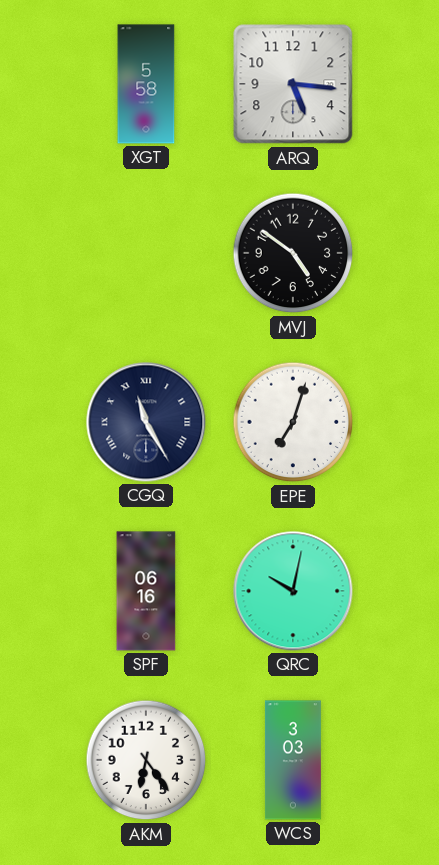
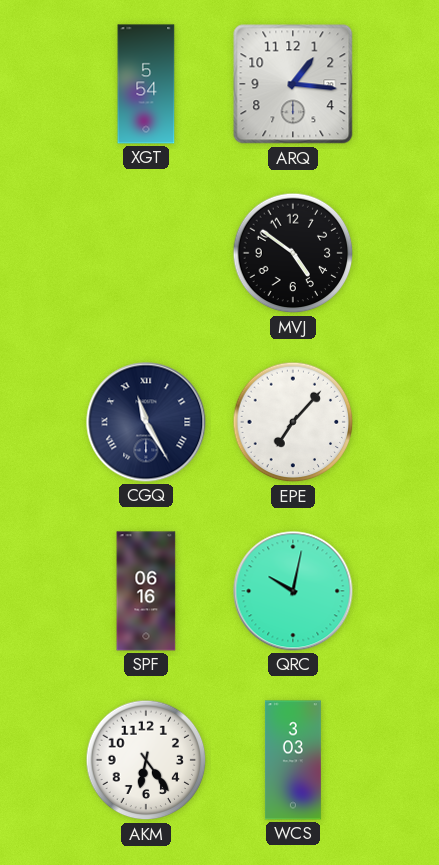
XGT: 5:58 -> 5:54
ARQ: 5:16 -> 1:16
EPE: 7:03 -> 7:07
